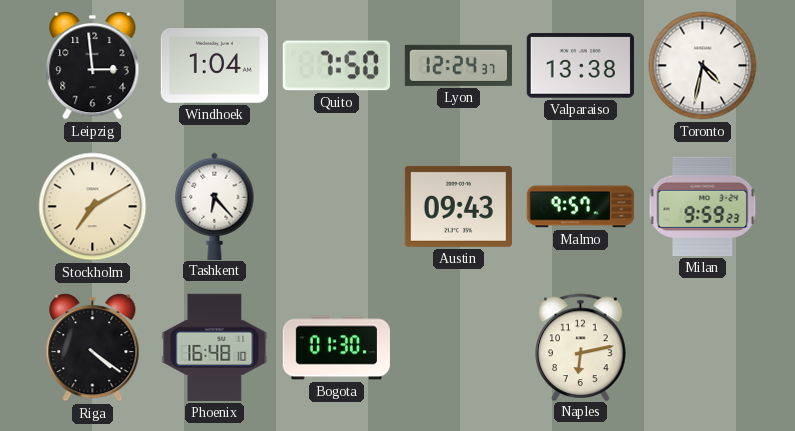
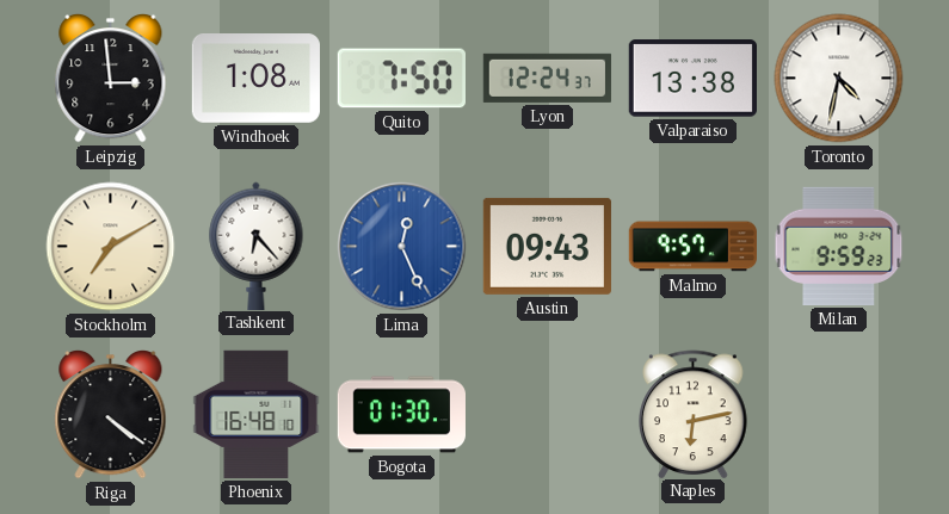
Windhoek: 1:04 -> 1:08
Lima: none -> 12:26
